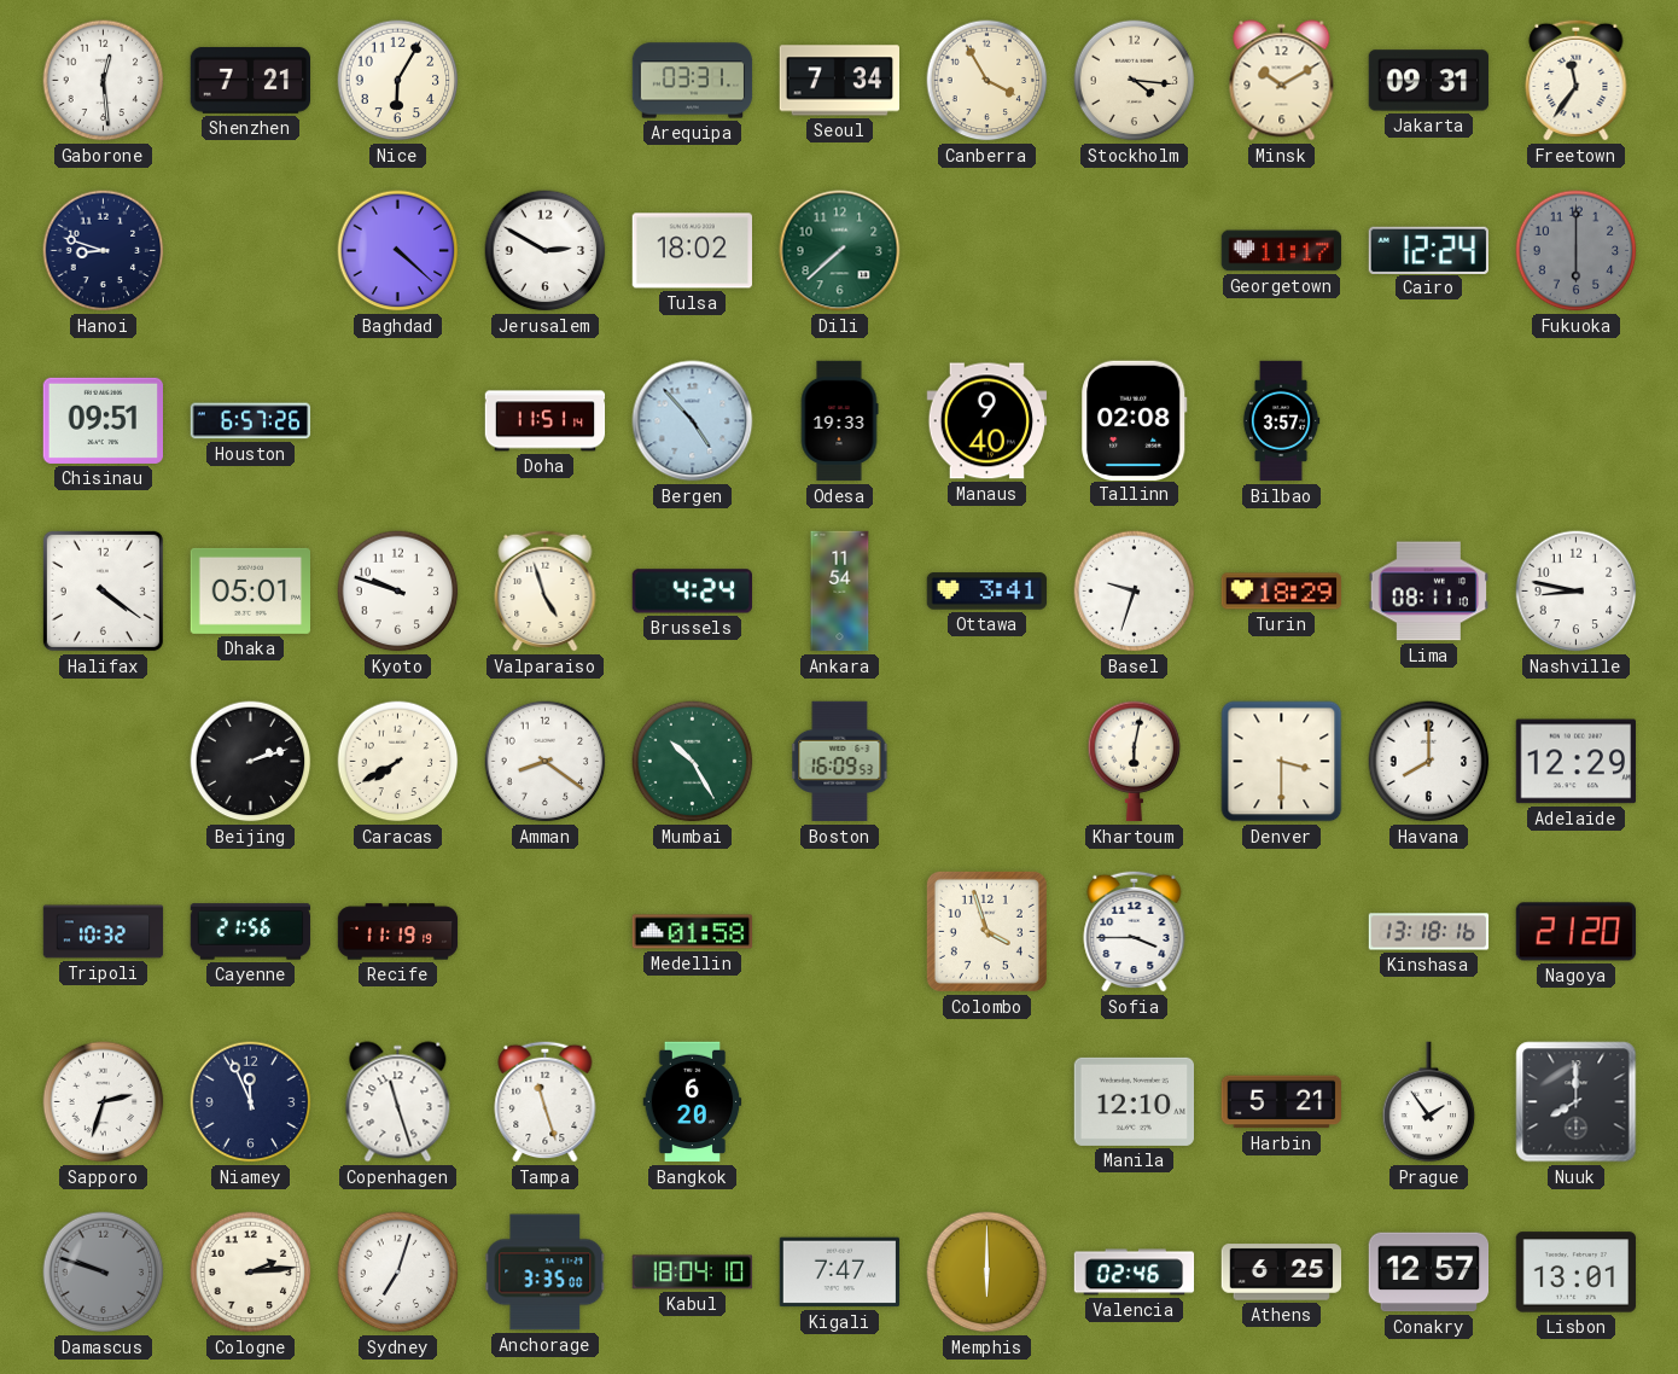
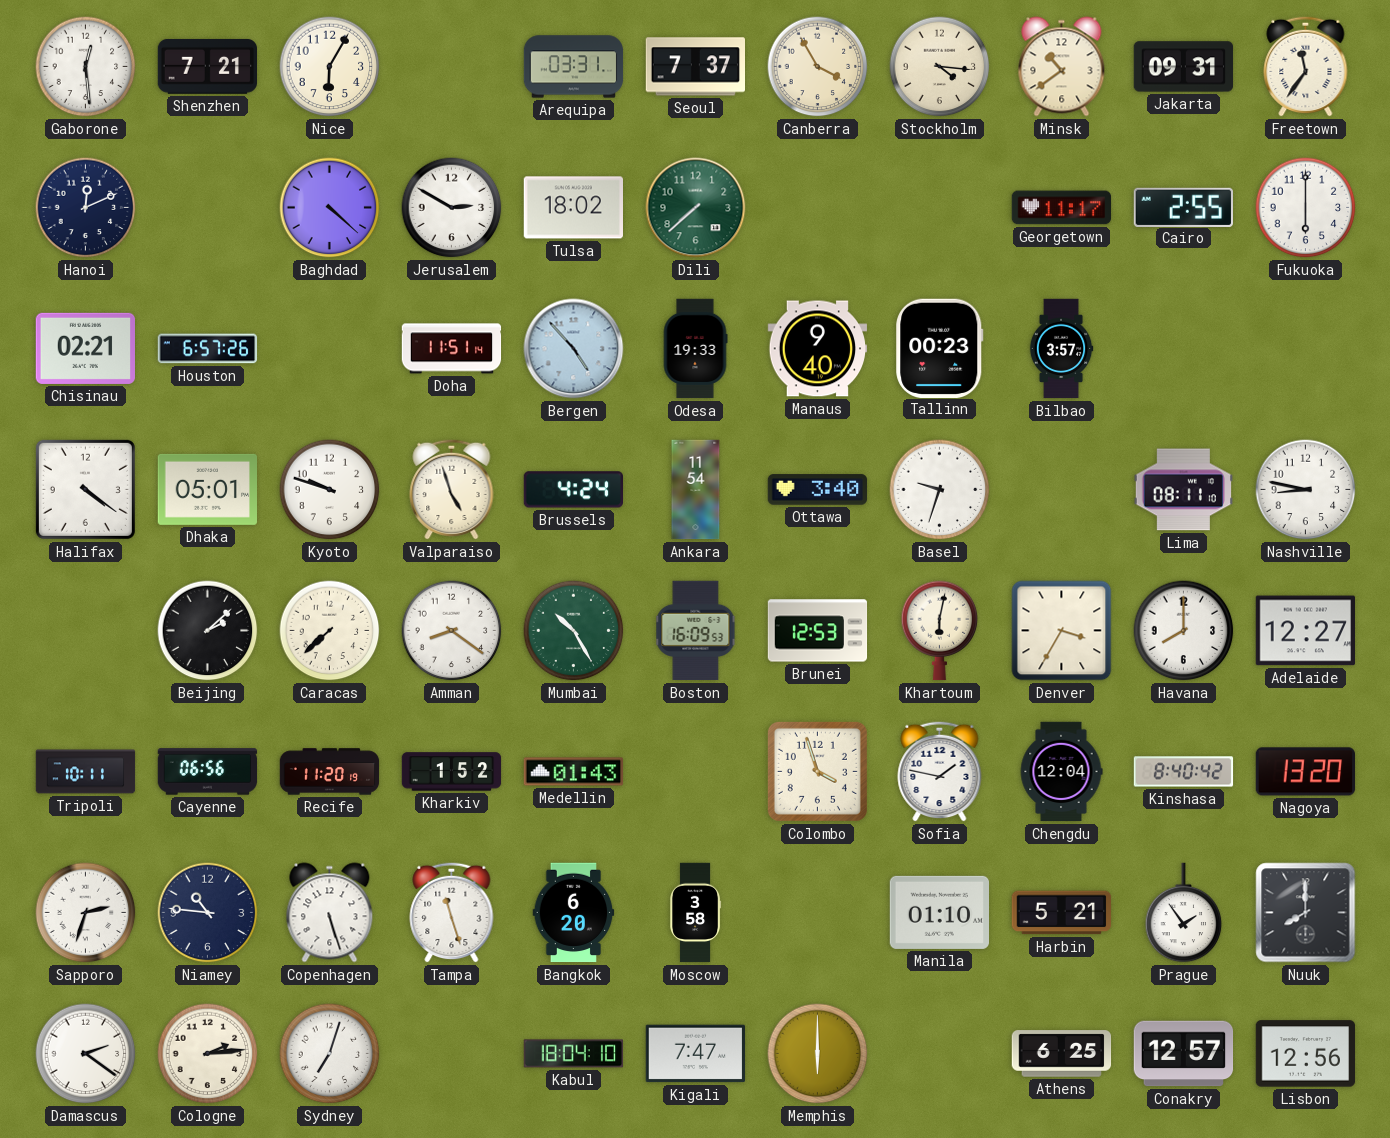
Seoul: 7:34 -> 7:37
Minsk: 10:10 -> 10:39
Hanoi: 8:48 -> 12:11
Cairo: 12:24 -> 2:55
Fukuoka dial: grey -> white
Chisinau: 09:51 -> 02:21
Tallinn: 02:08 -> 00:23
Ottawa: 3:41 -> 3:40
Turin: 18:29 -> none
Beijing: 2:12 -> 2:08
Caracas: 7:40 -> 7:38
Brunei: none -> 12:53
Denver: 3:30 -> 3:35
Adelaide: 12:29 -> 12:27
Tripoli: 10:32 -> 10:11
Cayenne: 21:56 -> 06:56
Recife: 11:19 -> 11:20
Kharkiv: none -> 1:52
Medellin: 01:58 -> 01:43
Sofia: 3:45 -> 1:47
Chengdu: none -> 12:04
Kinshasa: 13:18 -> 8:40
Nagoya: 21:20 -> 13:20
Niamey: 11:56 -> 10:46
Copenhagen: 11:27 -> 5:27
Moscow: none -> 3:58
Manila: 12:10 -> 01:10
Damascus: 9:48 -> 2:21
Damascus dial: grey -> white
Anchorage: 3:35 -> none
Valencia: 02:46 -> none
Lisbon: 13:01 -> 12:56
